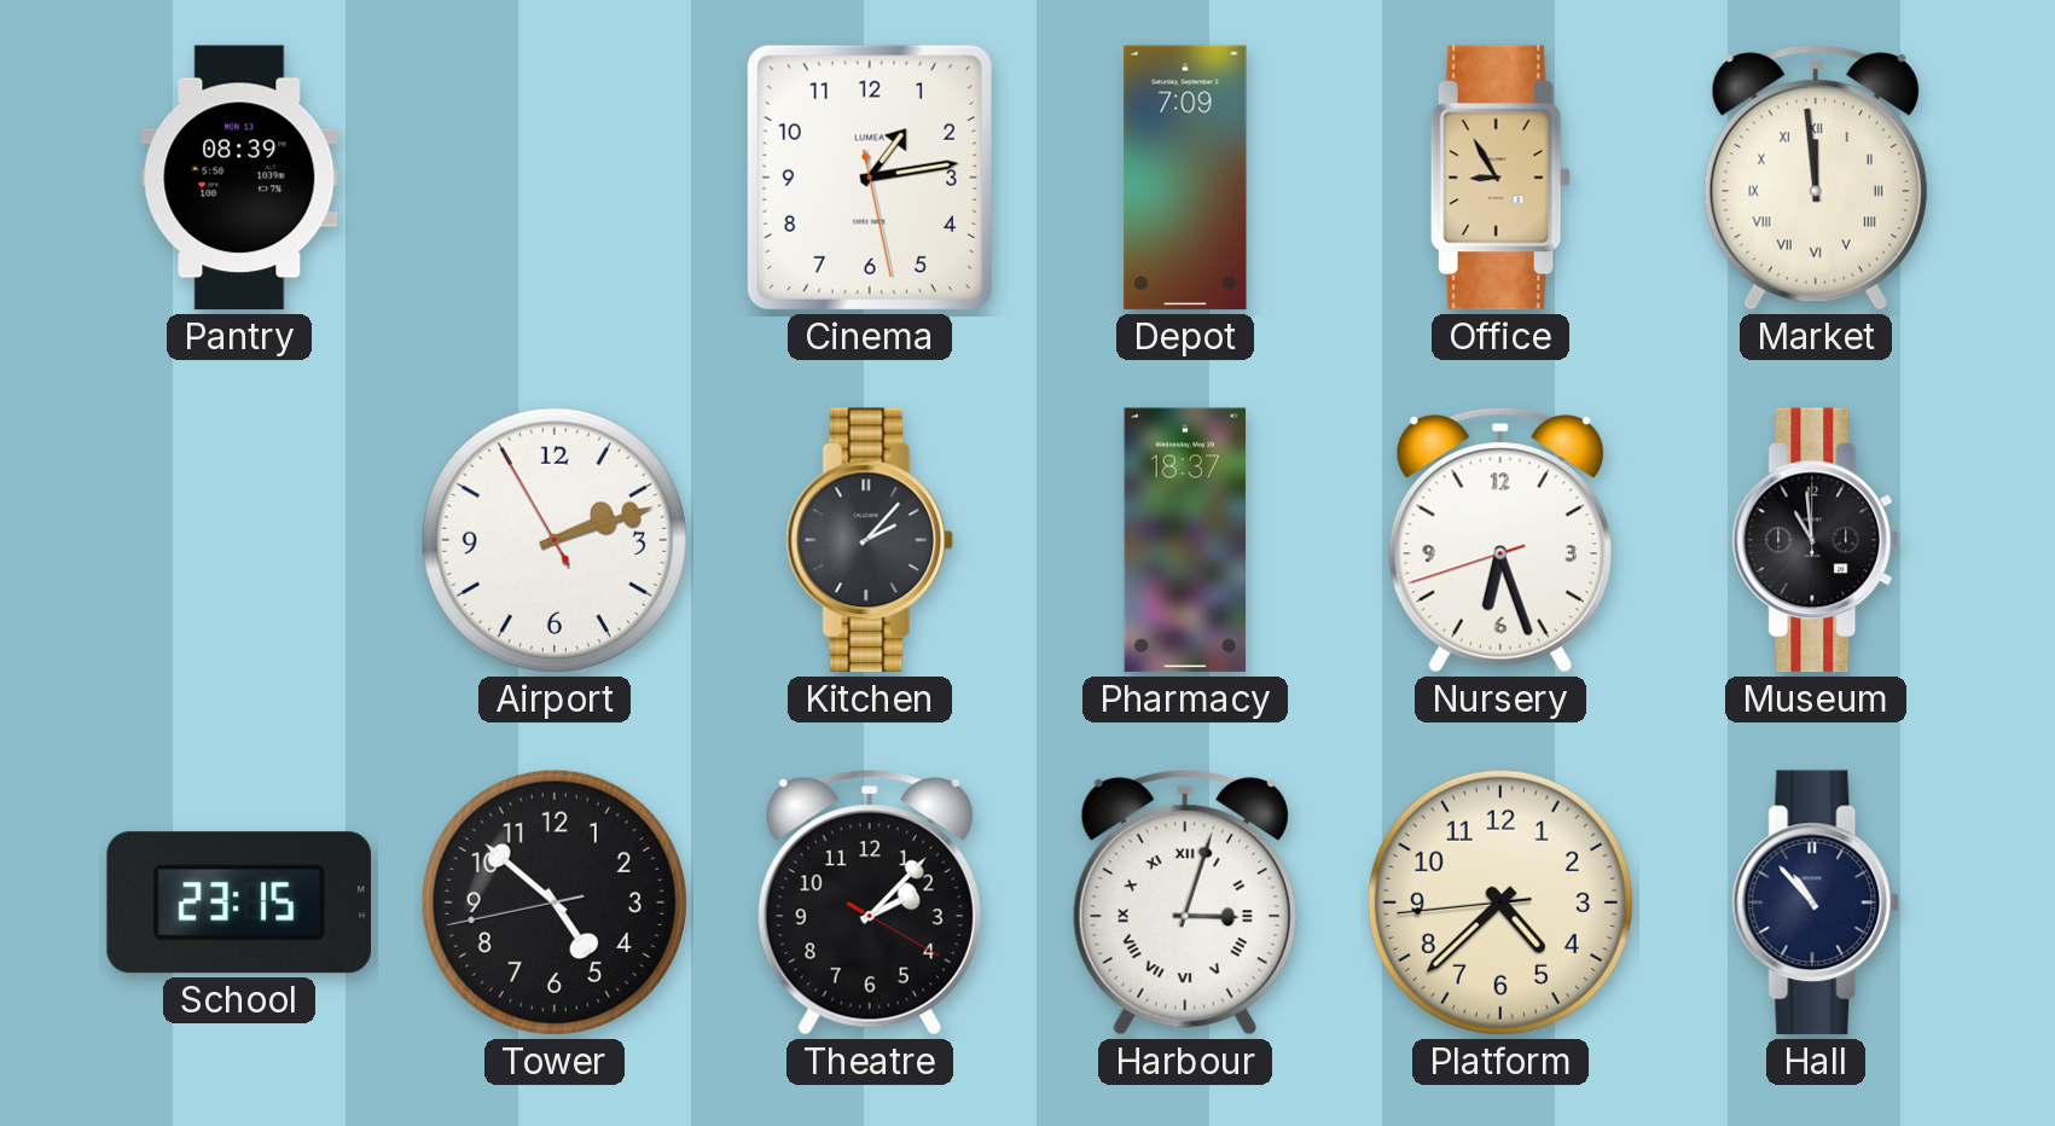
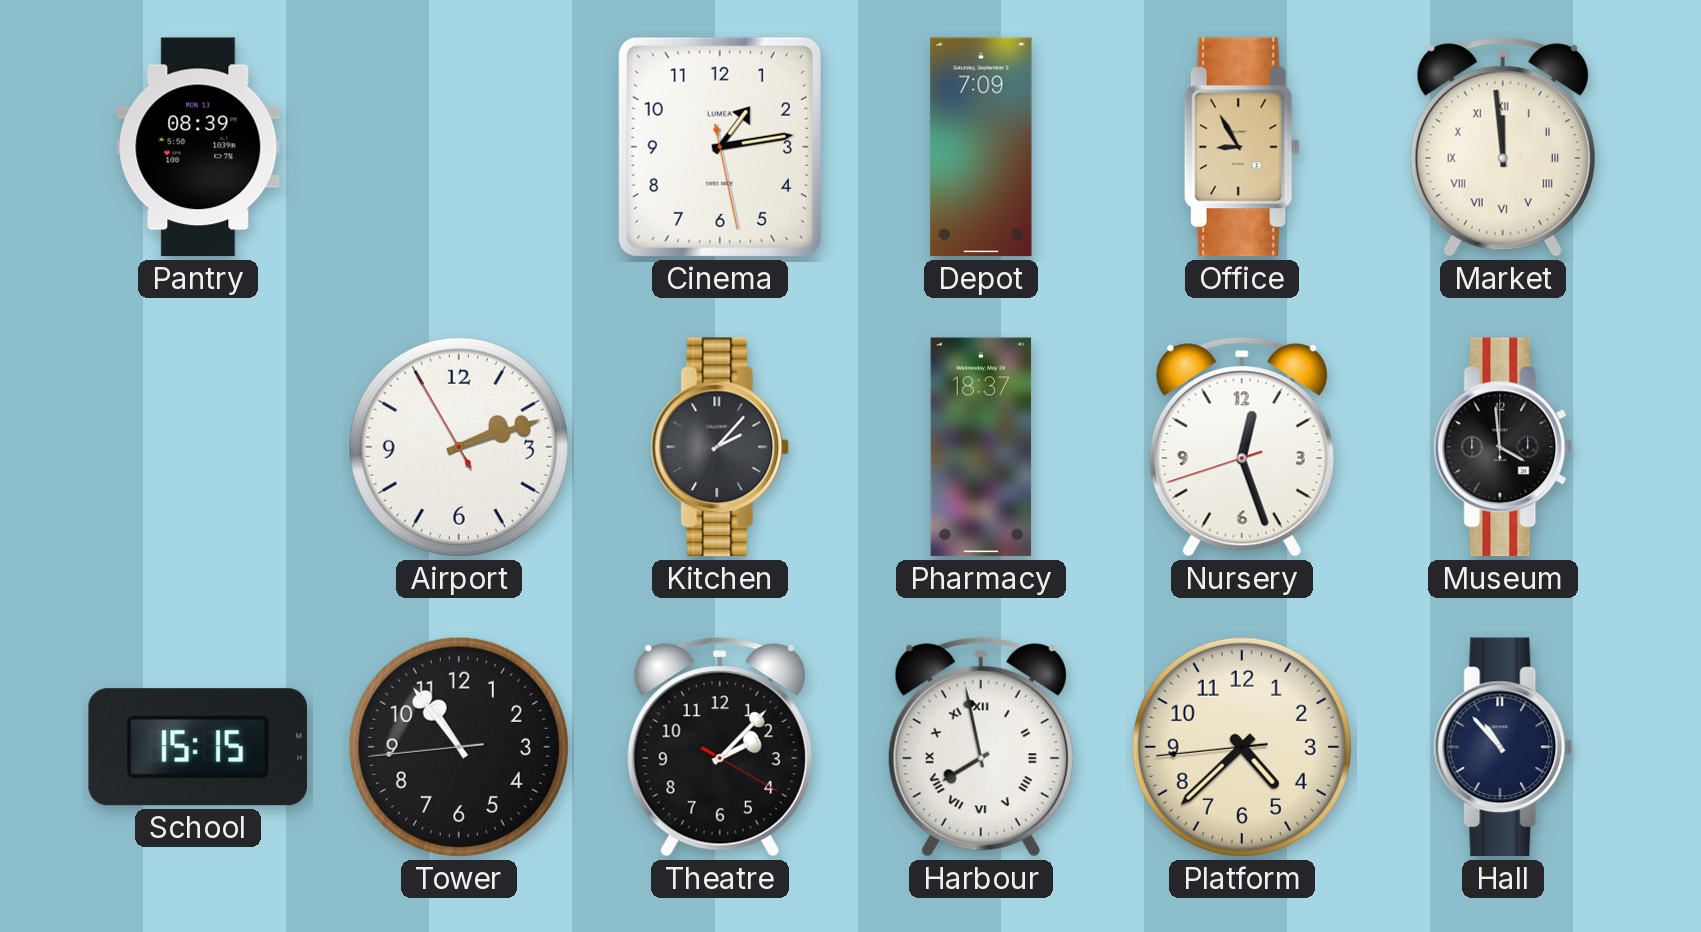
Nursery: 6:26 -> 12:26
Museum: 10:59 -> 3:59
School: 23:15 -> 15:15
Tower: 4:51 -> 10:53
Harbour: 3:03 -> 7:58
